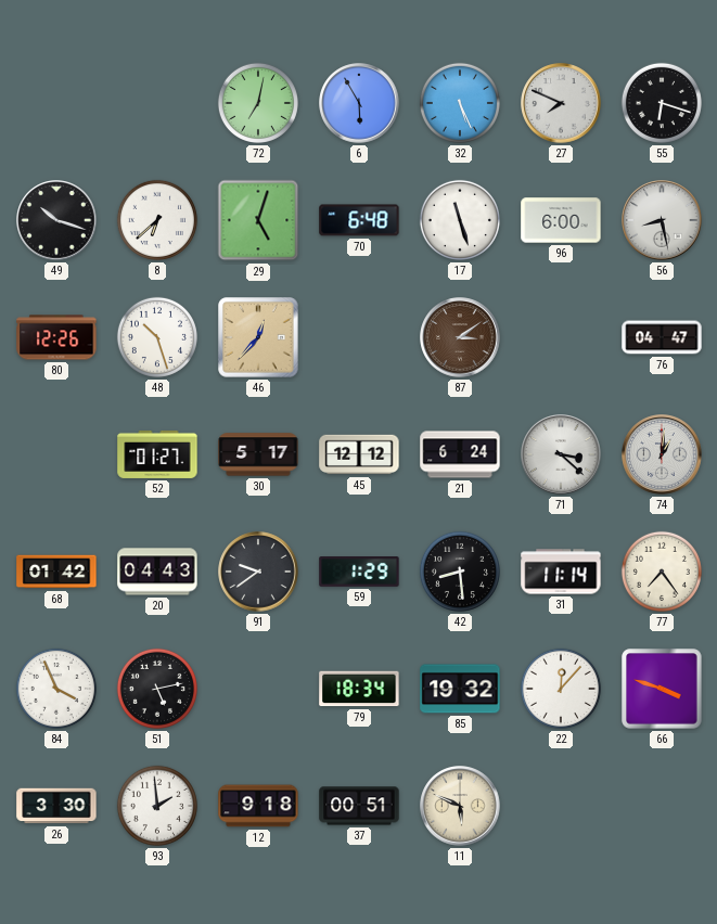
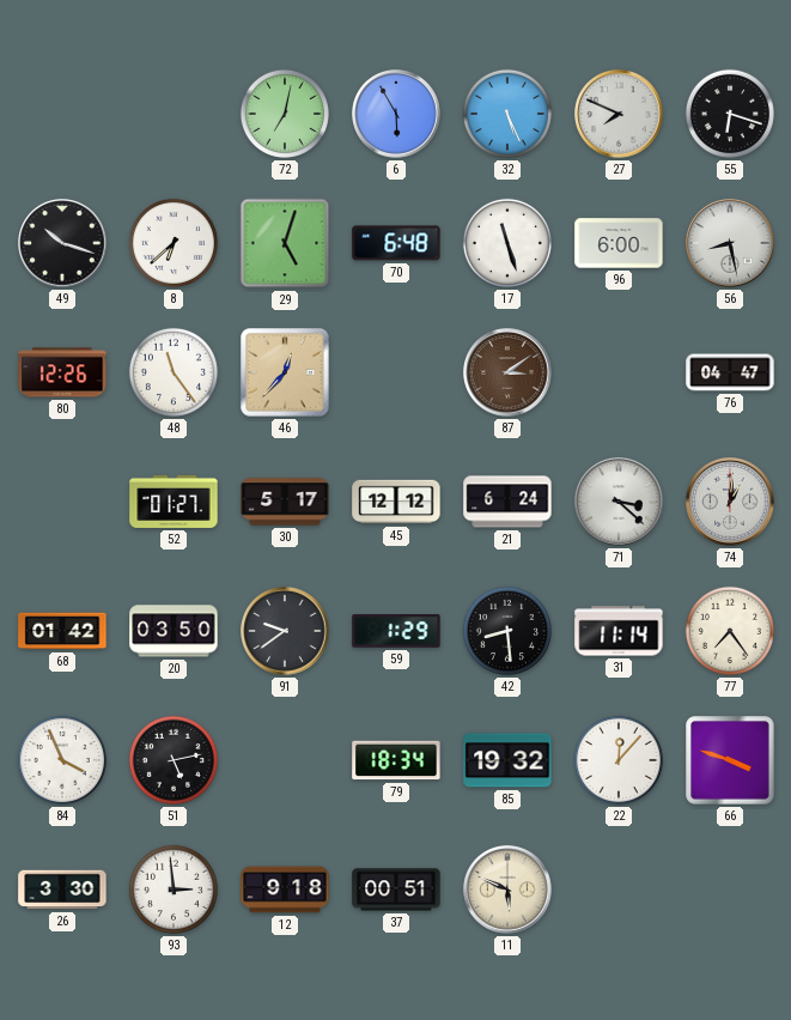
48: 10:27 -> 11:24
20: 04:43 -> 03:50
93: 1:59 -> 2:59
